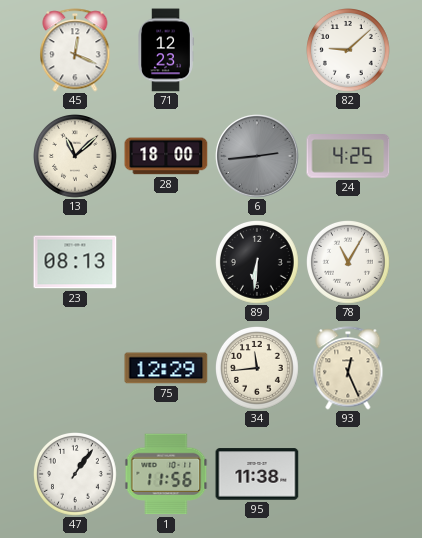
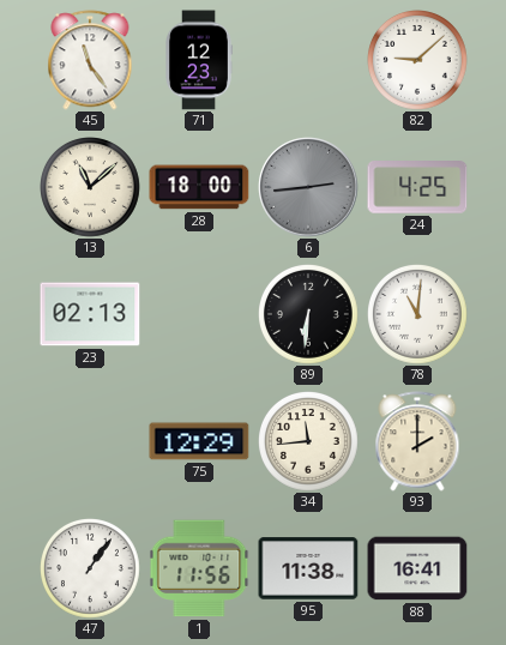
45: 12:19 -> 11:24
23: 08:13 -> 02:13
78: 11:05 -> 11:01
93: 12:26 -> 2:00
88: none -> 16:41
